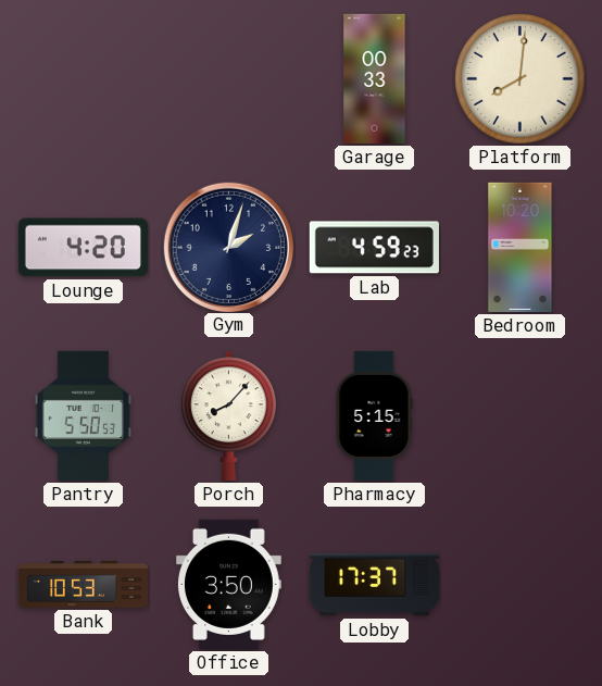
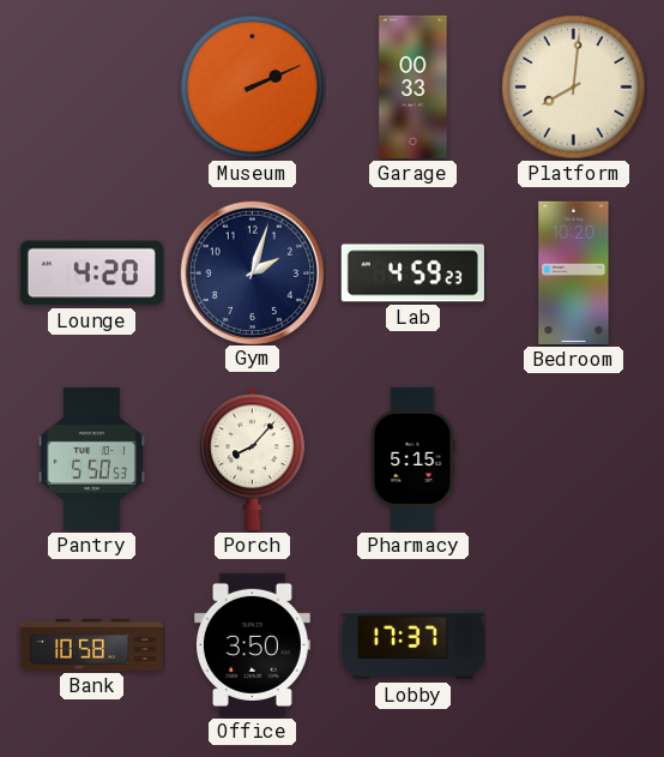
Museum: none -> 2:11
Bank: 10:53 -> 10:58
